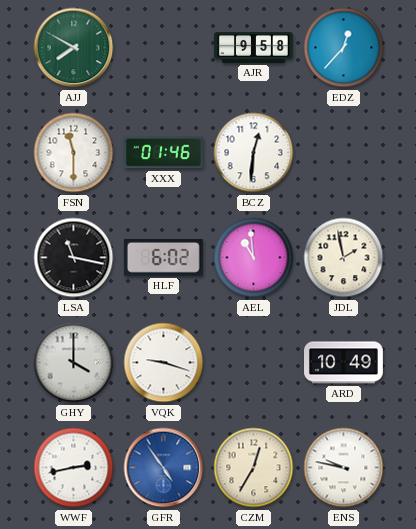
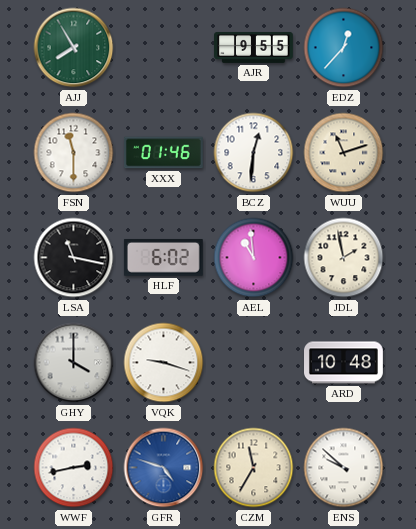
AJJ: 7:50 -> 7:55
AJR: 9:58 -> 9:55
WUU: none -> 11:12
ARD: 10:49 -> 10:48
GFR: 4:54 -> 4:48
CZM: 12:35 -> 11:35
ENS: 9:47 -> 9:52
